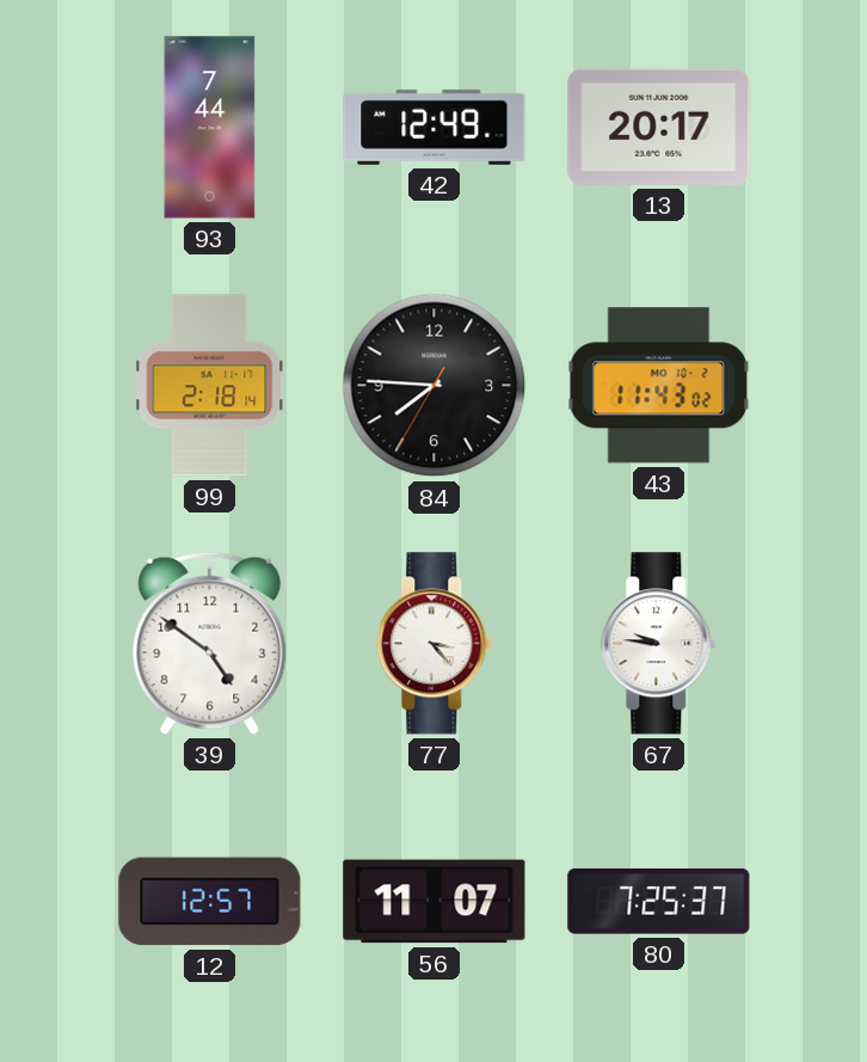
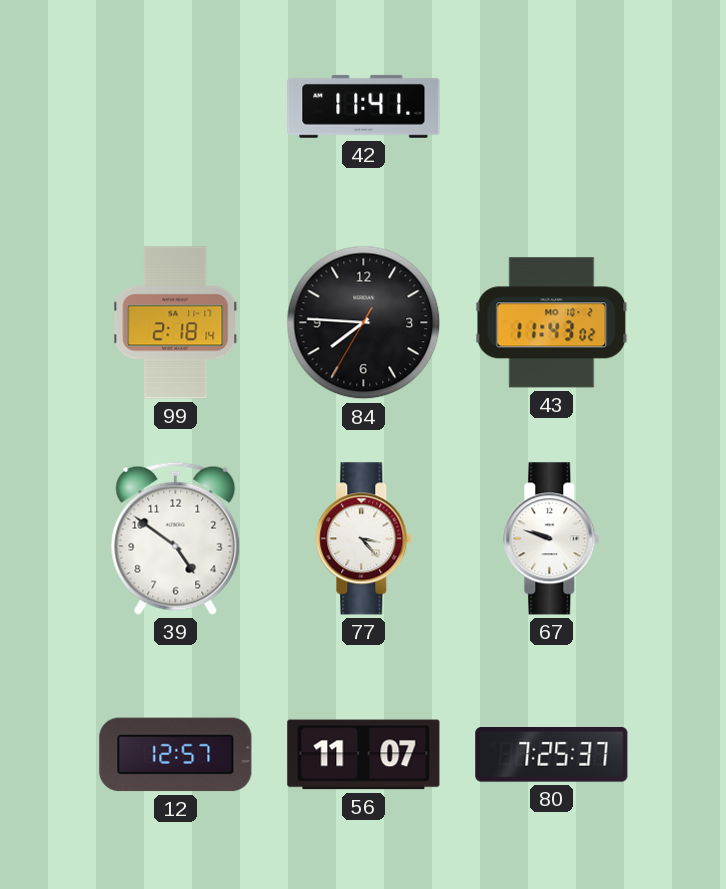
93: 7:44 -> none
42: 12:49 -> 11:41
13: 20:17 -> none
67: 9:46 -> 9:48
